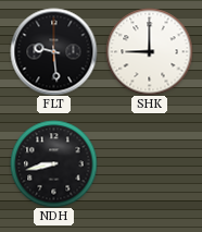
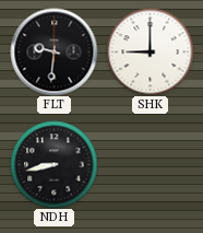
FLT: 9:29 -> 9:31
